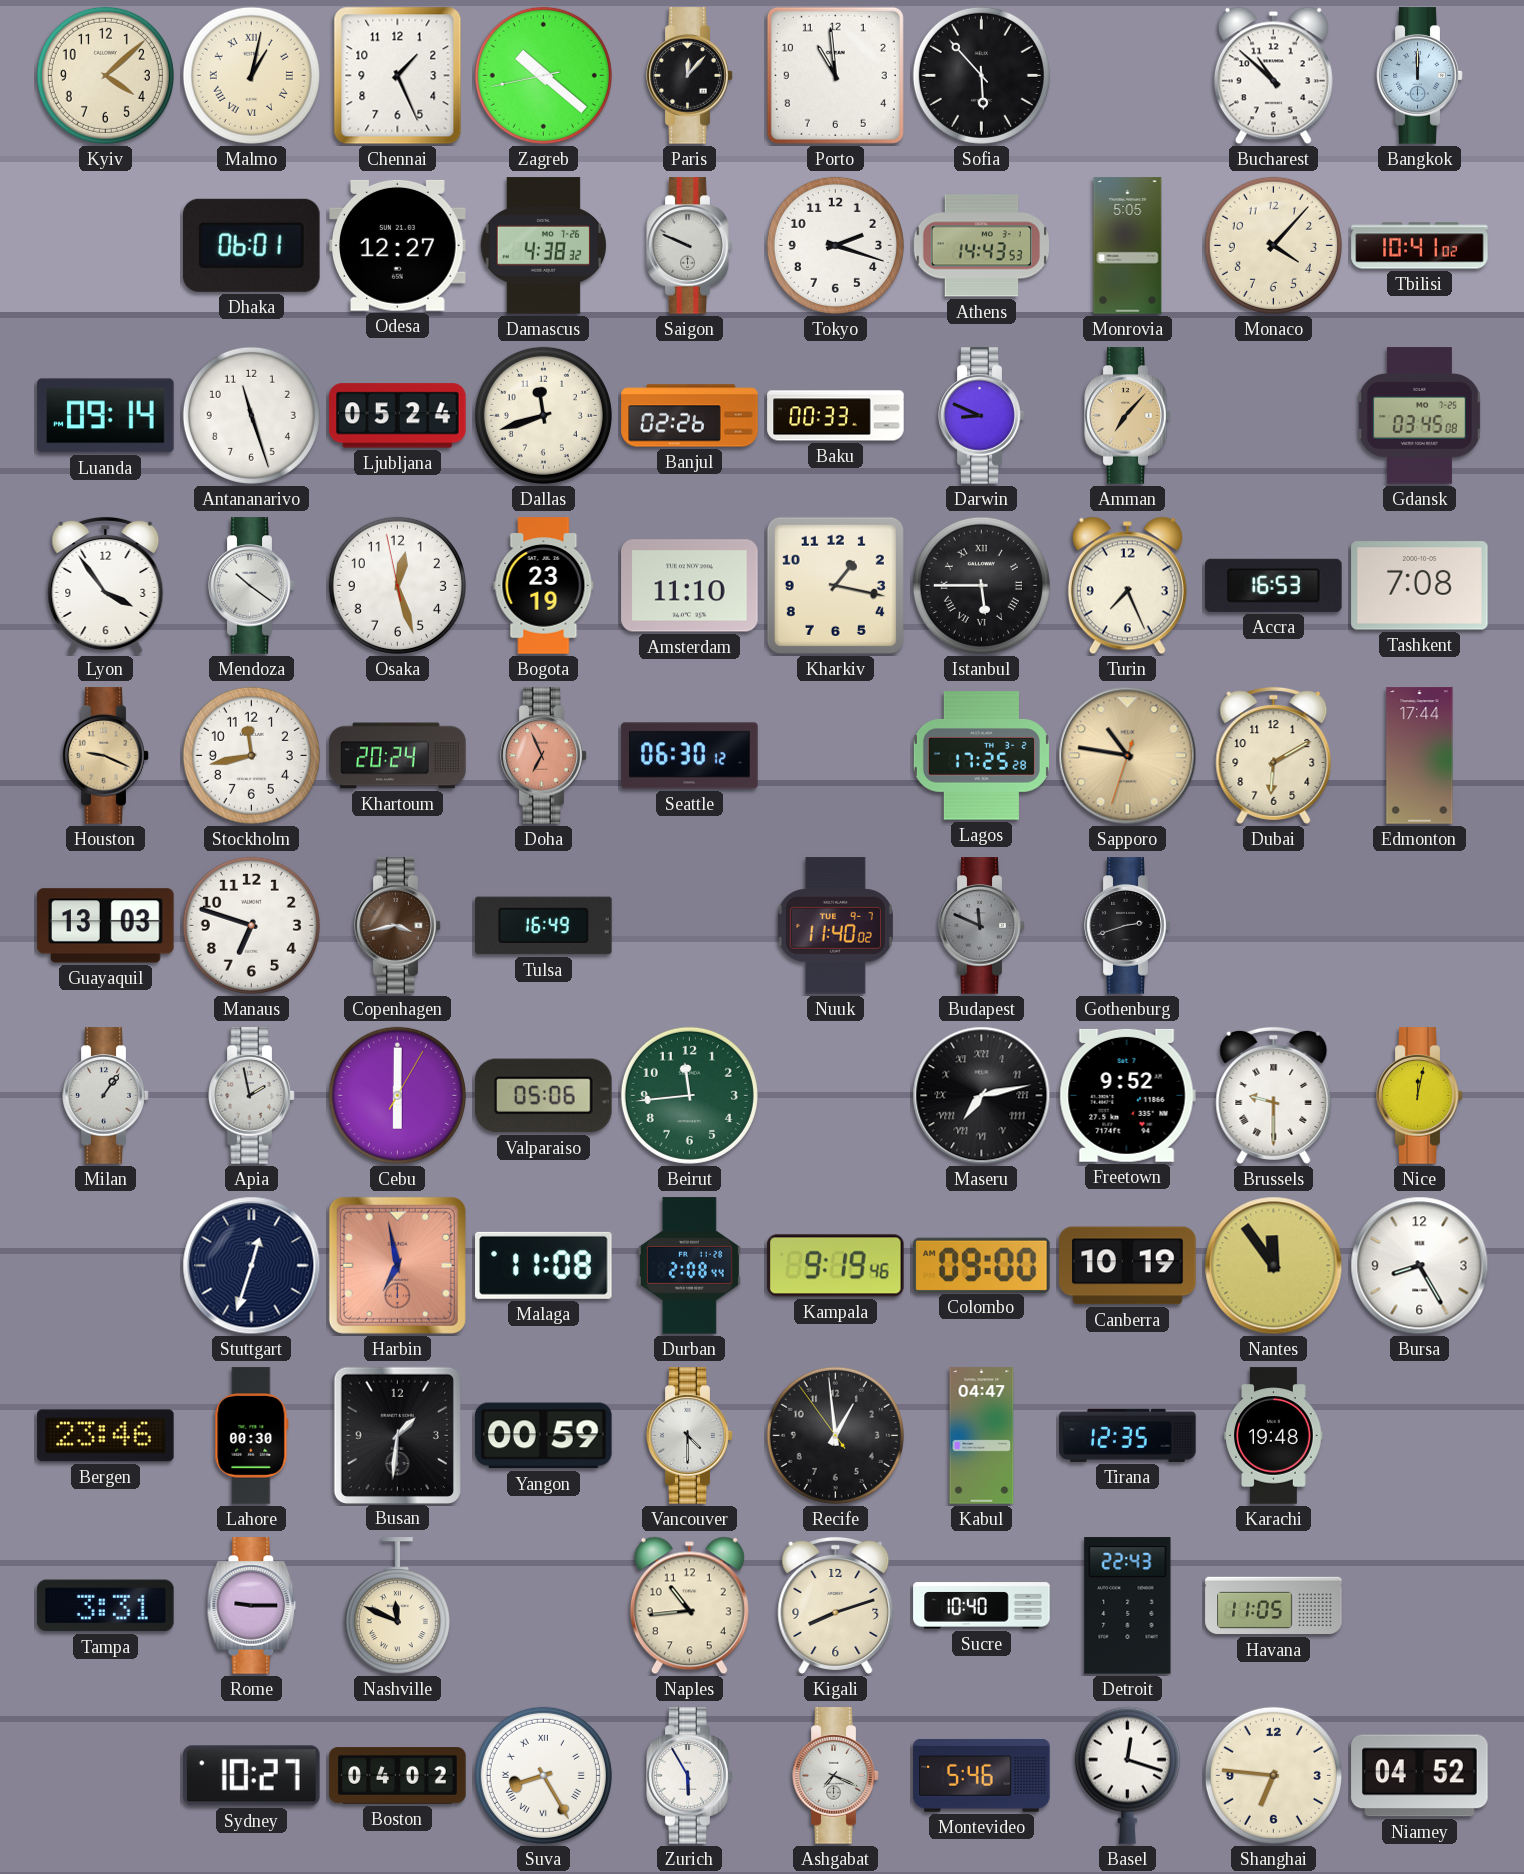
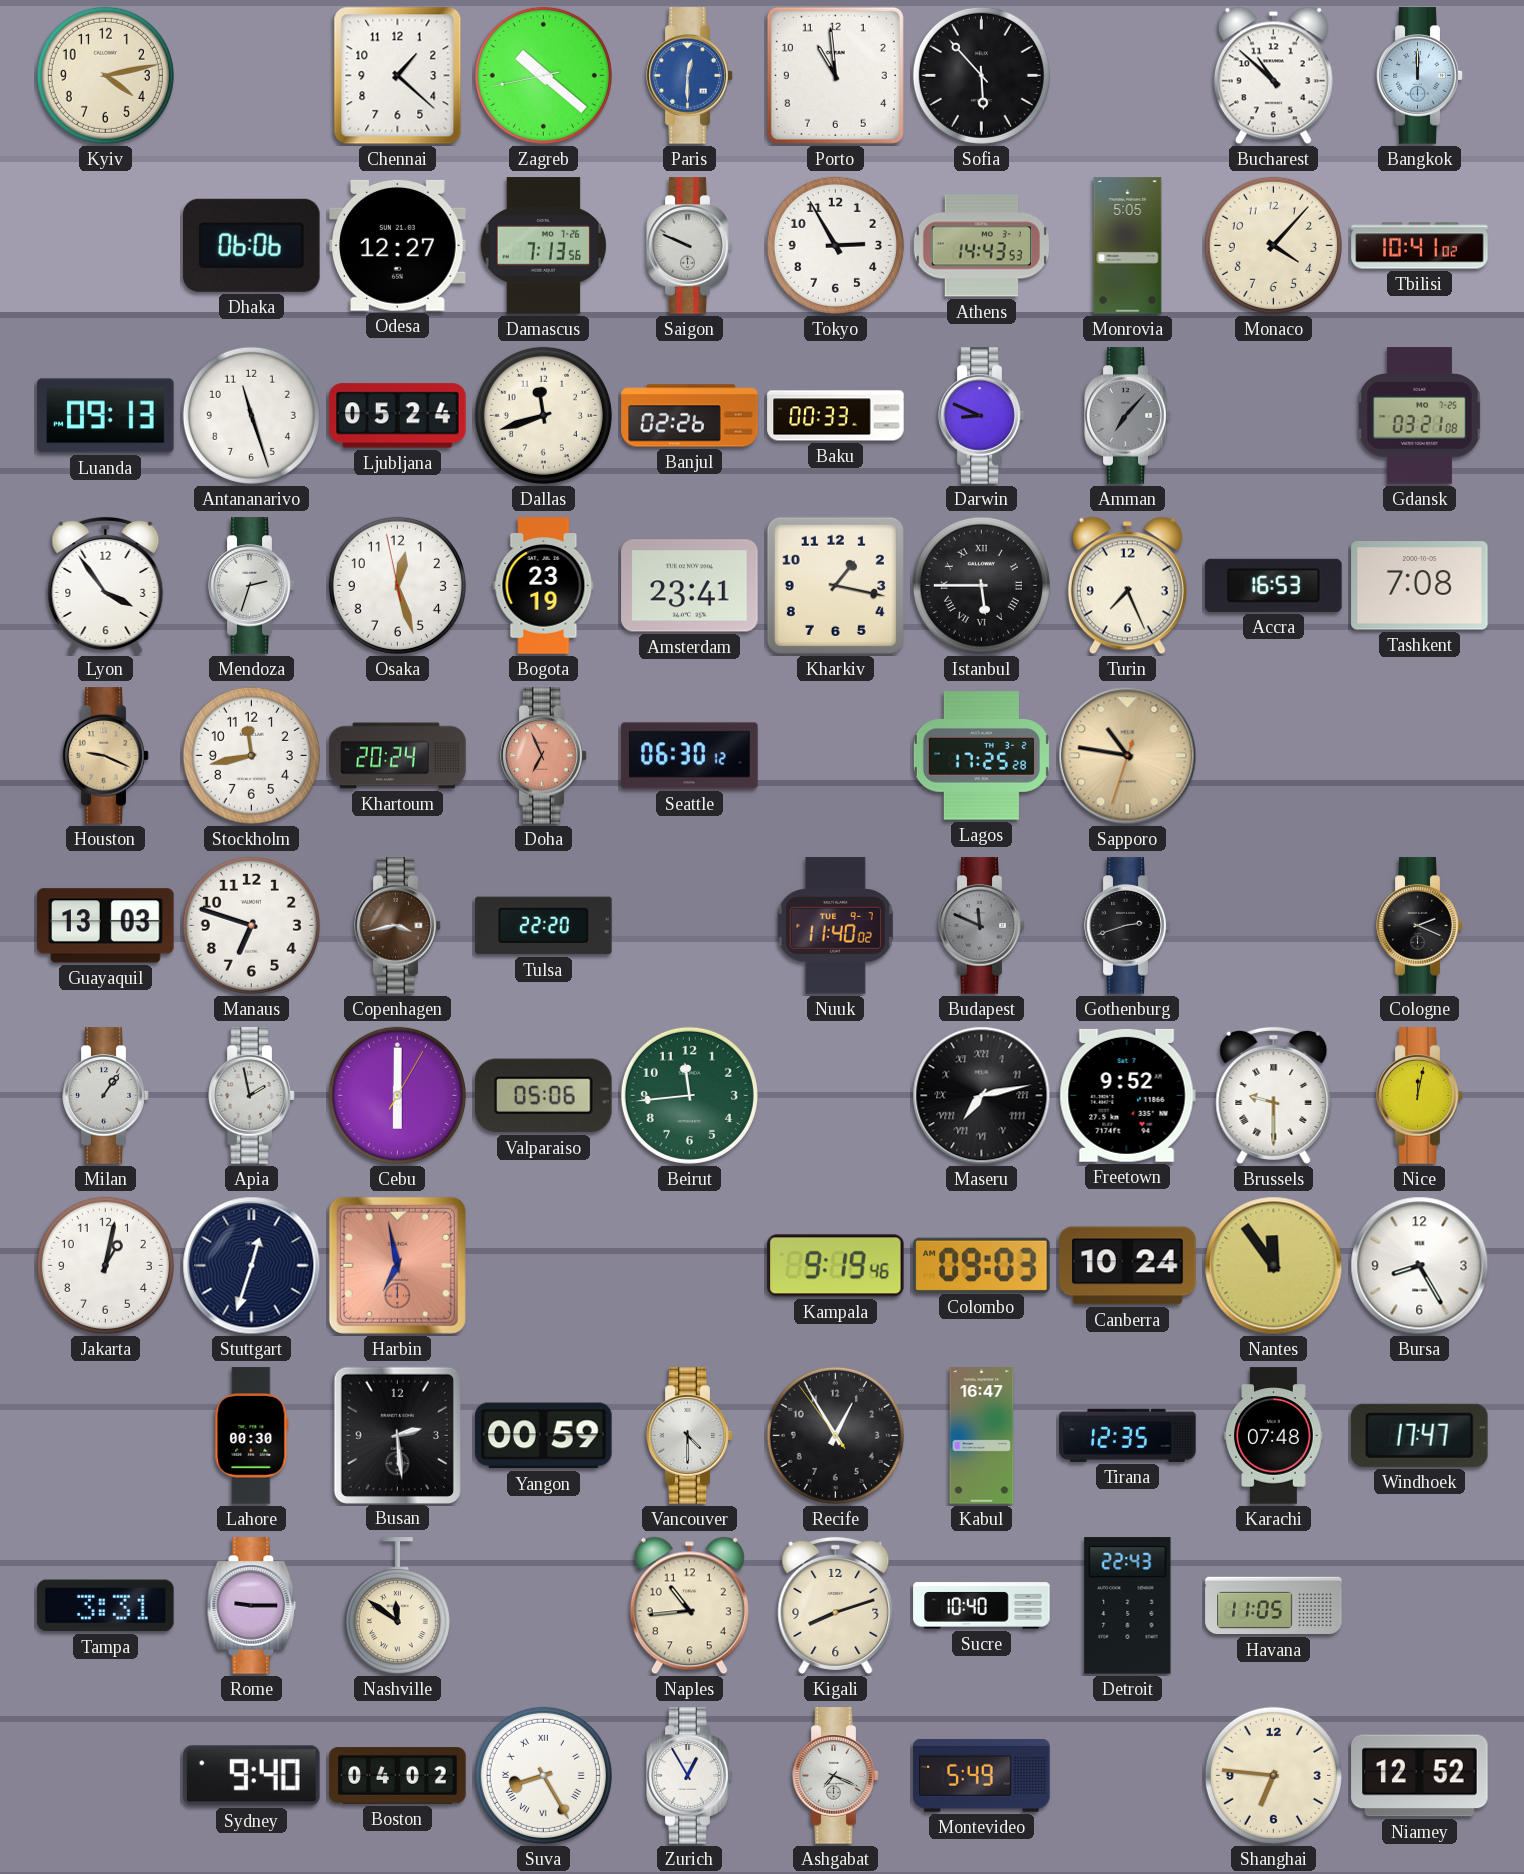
Kyiv: 4:08 -> 4:13
Malmo: 1:02 -> none
Chennai: 1:26 -> 1:22
Paris: 12:07 -> 12:30
Paris dial: black -> blue
Dhaka: 06:01 -> 06:06
Damascus: 4:38 -> 7:13
Tokyo: 2:18 -> 2:55
Luanda: 09:14 -> 09:13
Amman dial: champagne -> grey
Gdansk: 03:45 -> 03:21
Mendoza: 10:21 -> 2:33
Amsterdam: 11:10 -> 23:41
Dubai: 6:10 -> none
Edmonton: 17:44 -> none
Tulsa: 16:49 -> 22:20
Cologne: none -> 2:19
Jakarta: none -> 1:02
Malaga: 11:08 -> none
Durban: 2:08 -> none
Colombo: 09:00 -> 09:03
Canberra: 10:19 -> 10:24
Bergen: 23:46 -> none
Busan: 1:31 -> 2:29
Recife: 12:58 -> 12:54
Kabul: 04:47 -> 16:47
Karachi: 19:48 -> 07:48
Windhoek: none -> 17:47
Nashville: 11:49 -> 11:51
Sydney: 10:27 -> 9:40
Zurich: 5:55 -> 12:55
Montevideo: 5:46 -> 5:49
Basel: 12:18 -> none
Niamey: 04:52 -> 12:52
